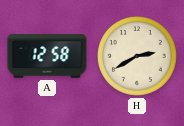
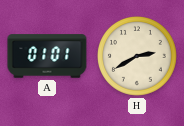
A: 12:58 -> 01:01
